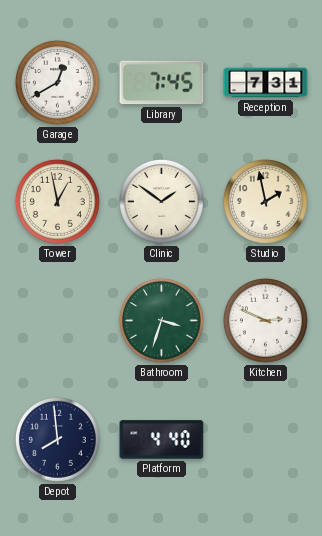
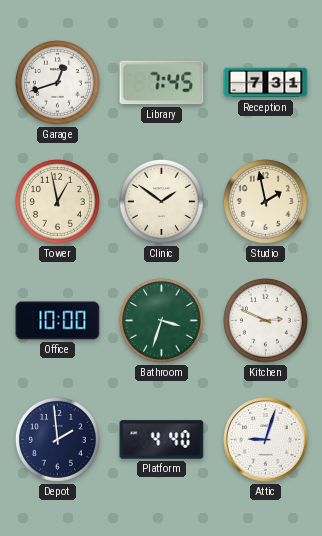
Garage: 12:40 -> 12:42
Office: none -> 10:00
Depot: 7:59 -> 1:59
Attic: none -> 9:03
